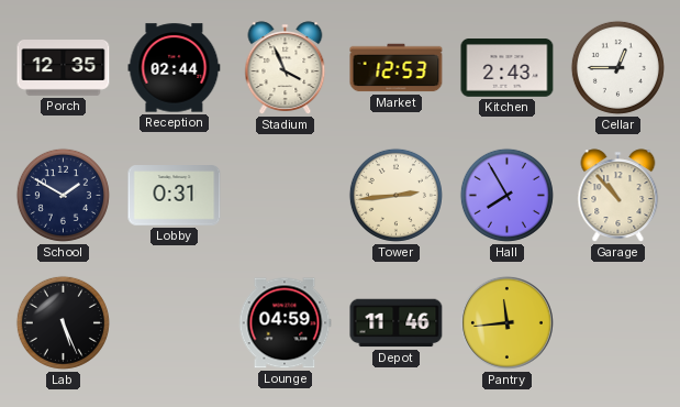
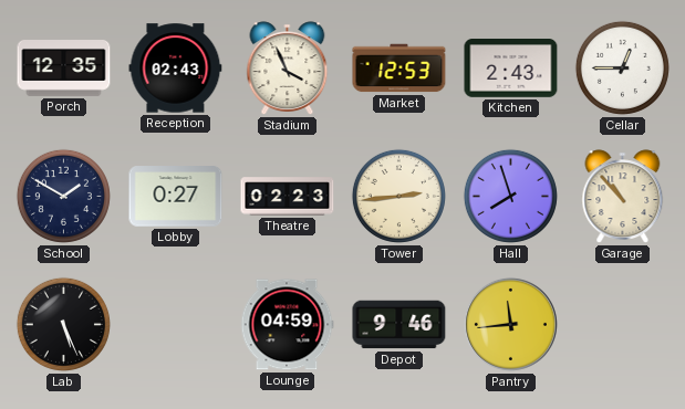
Reception: 02:44 -> 02:43
Lobby: 0:31 -> 0:27
Theatre: none -> 02:23
Hall: 7:55 -> 7:57
Depot: 11:46 -> 9:46
